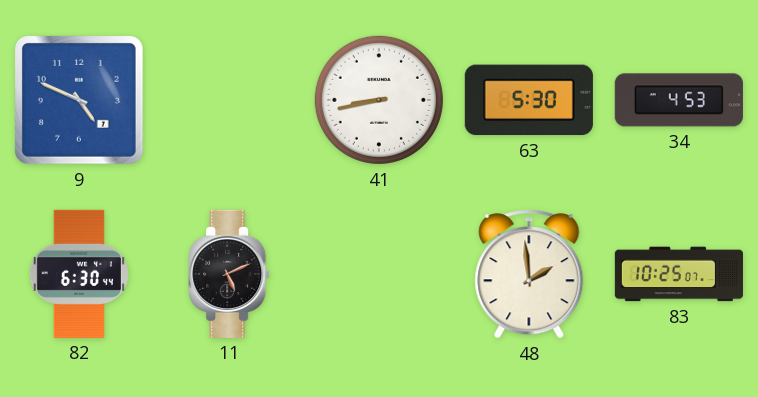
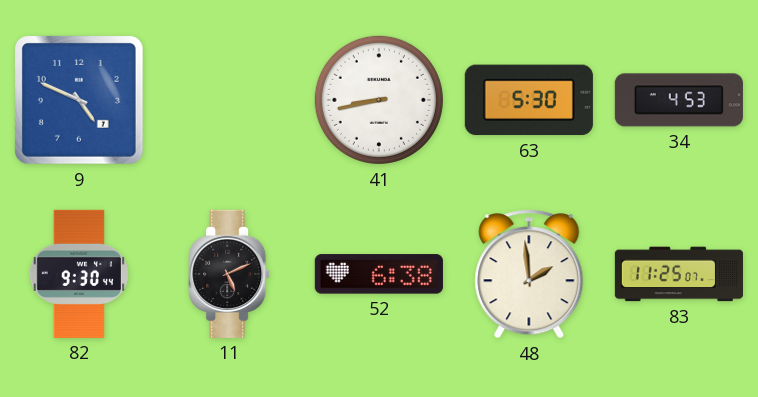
82: 6:30 -> 9:30
52: none -> 6:38
83: 10:25 -> 11:25
